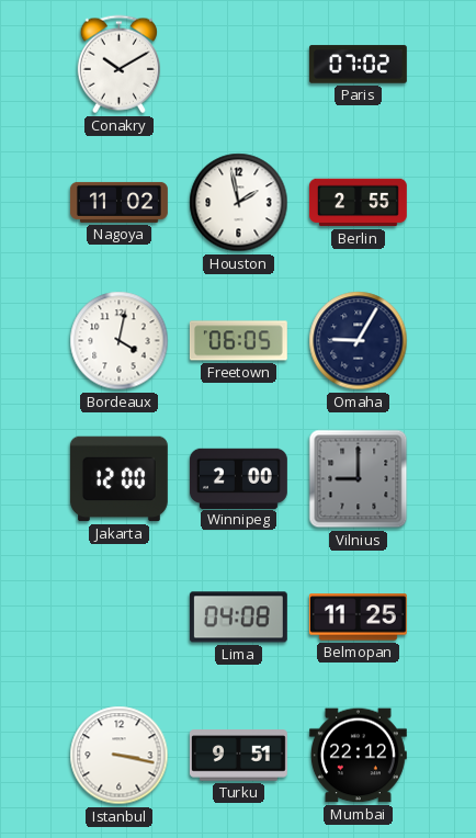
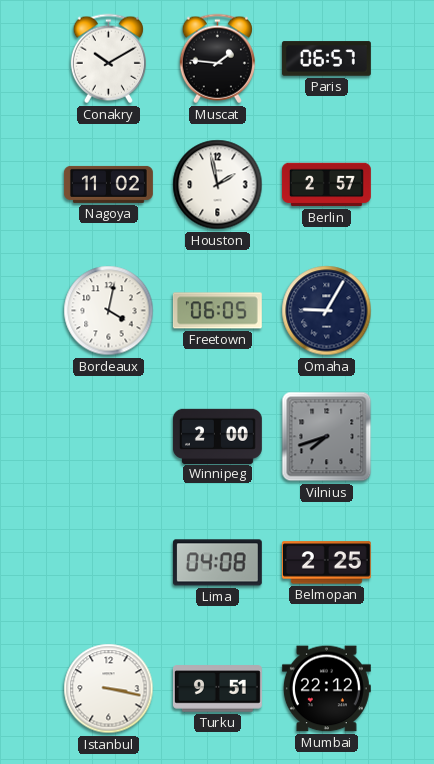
Muscat: none -> 1:46
Paris: 07:02 -> 06:57
Berlin: 2:55 -> 2:57
Jakarta: 12:00 -> none
Vilnius: 9:00 -> 7:42
Belmopan: 11:25 -> 2:25
